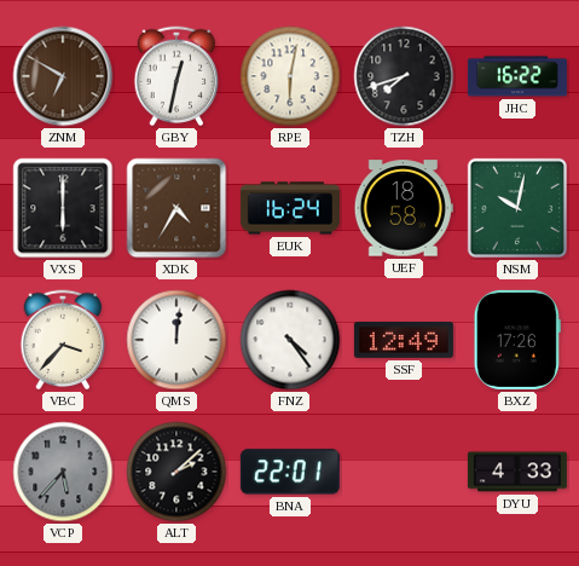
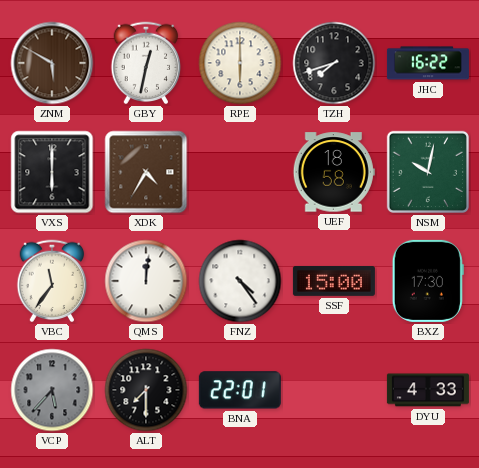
ZNM: 6:50 -> 5:50
RPE: 6:02 -> 6:00
EUK: 16:24 -> none
VBC: 3:37 -> 11:36
SSF: 12:49 -> 15:00
BXZ: 17:26 -> 17:30
ALT: 2:08 -> 7:30
